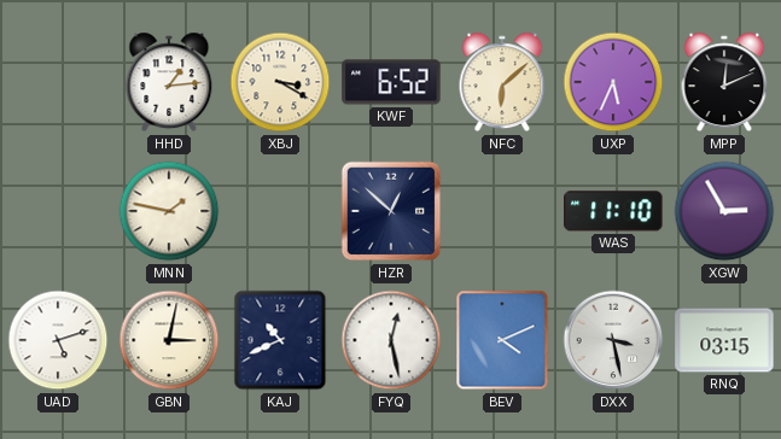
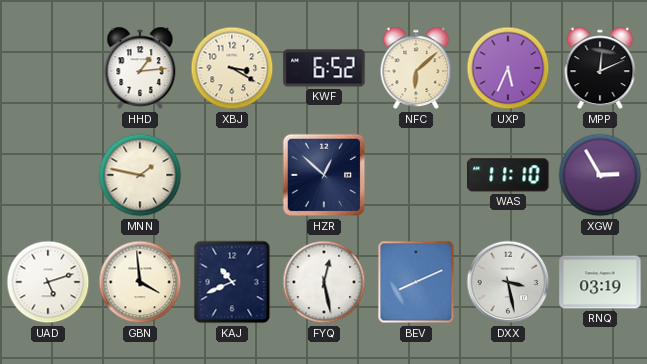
GBN: 3:02 -> 3:59
BEV: 4:11 -> 8:11
RNQ: 03:15 -> 03:19
